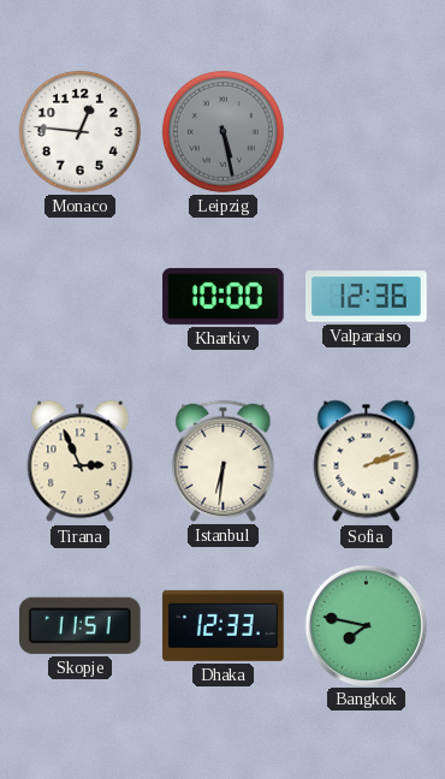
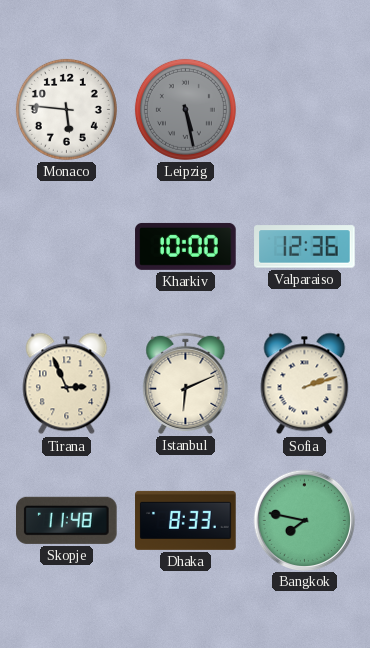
Monaco: 12:46 -> 5:46
Istanbul: 6:31 -> 6:11
Skopje: 11:51 -> 11:48
Dhaka: 12:33 -> 8:33
